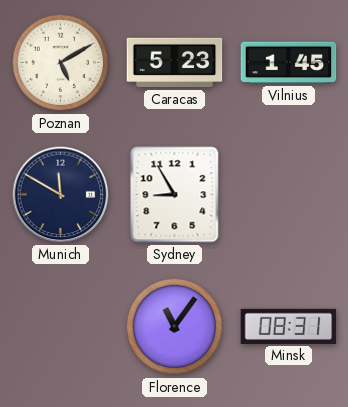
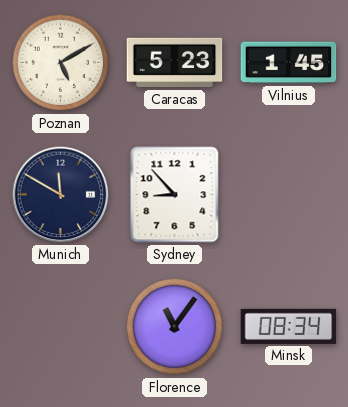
Sydney: 8:55 -> 8:53
Minsk: 08:31 -> 08:34
